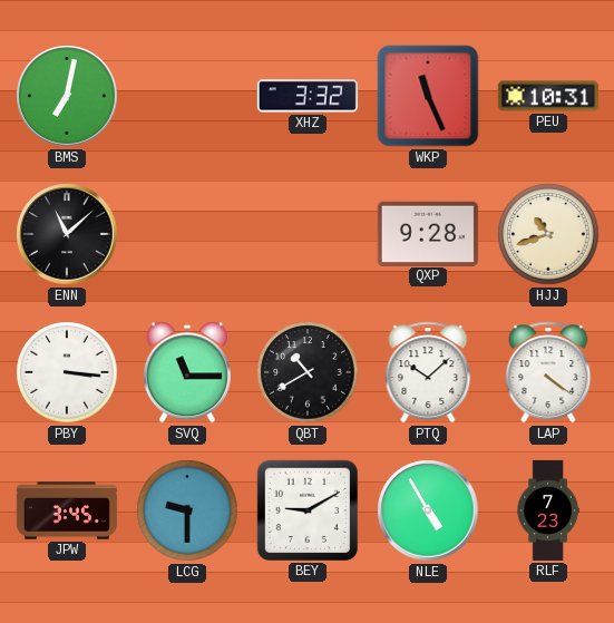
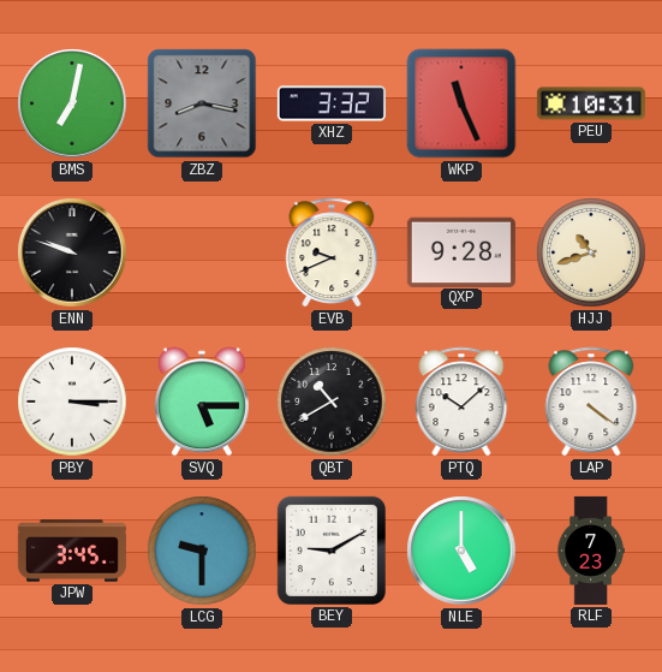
ZBZ: none -> 8:17
ENN: 11:08 -> 9:48
EVB: none -> 9:41
PBY: 3:16 -> 3:15
SVQ: 11:15 -> 5:15
NLE: 4:55 -> 5:00
